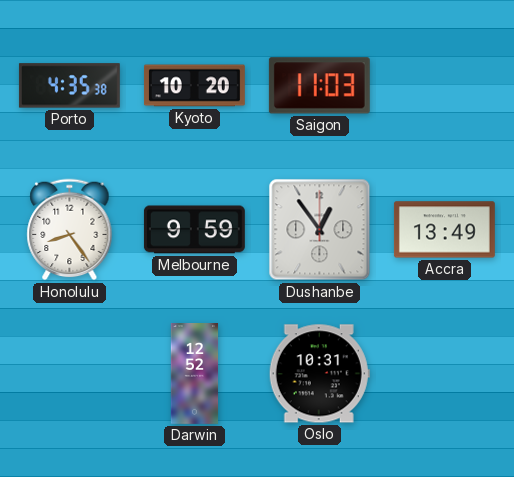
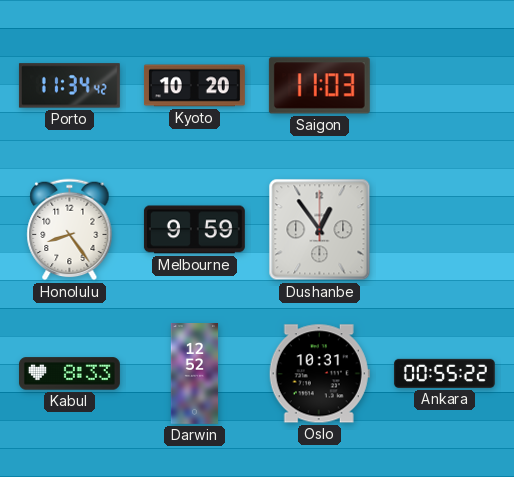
Porto: 4:35 -> 11:34
Accra: 13:49 -> none
Kabul: none -> 8:33
Ankara: none -> 00:55
